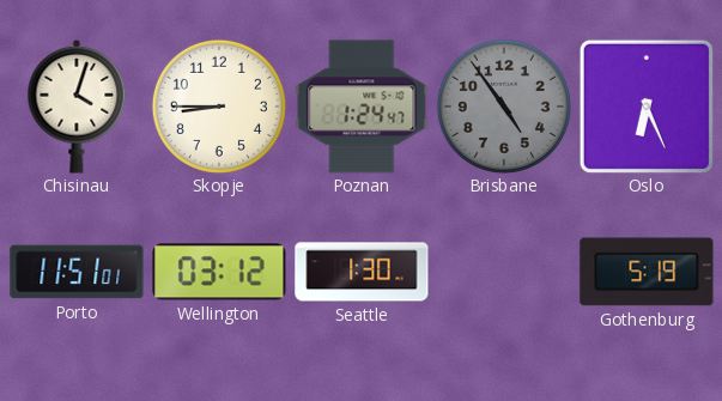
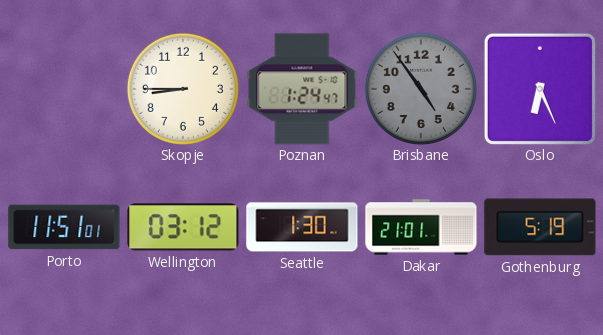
Chisinau: 4:03 -> none
Dakar: none -> 21:01
